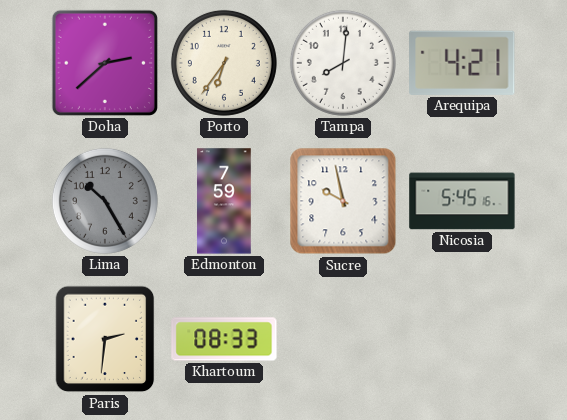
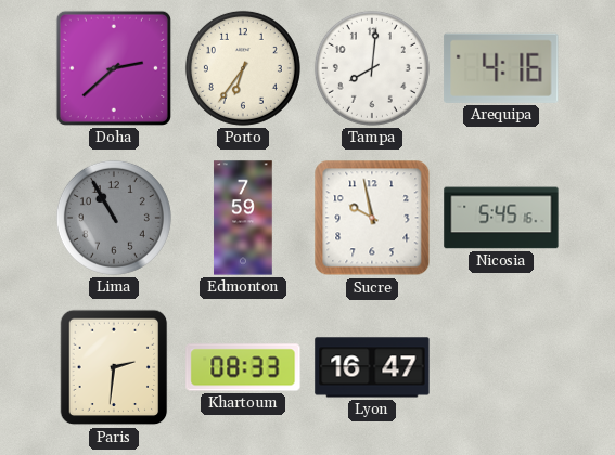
Arequipa: 4:21 -> 4:16
Lima: 10:25 -> 10:55
Lyon: none -> 16:47
